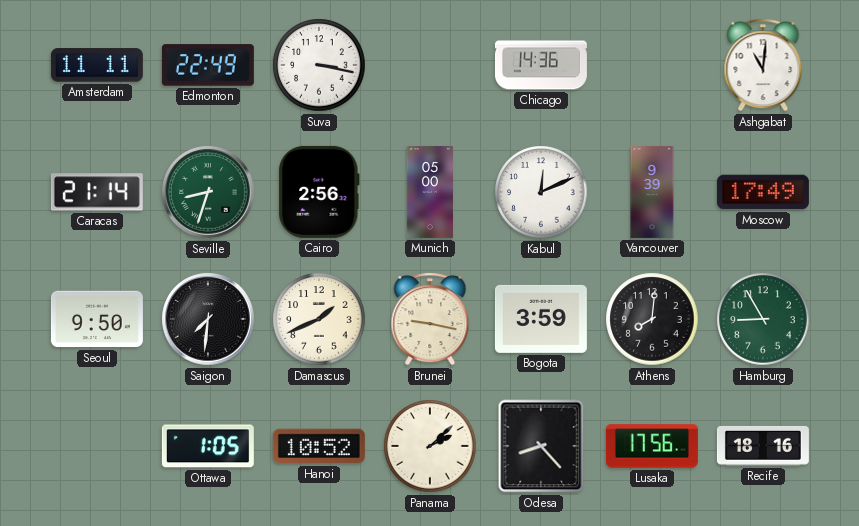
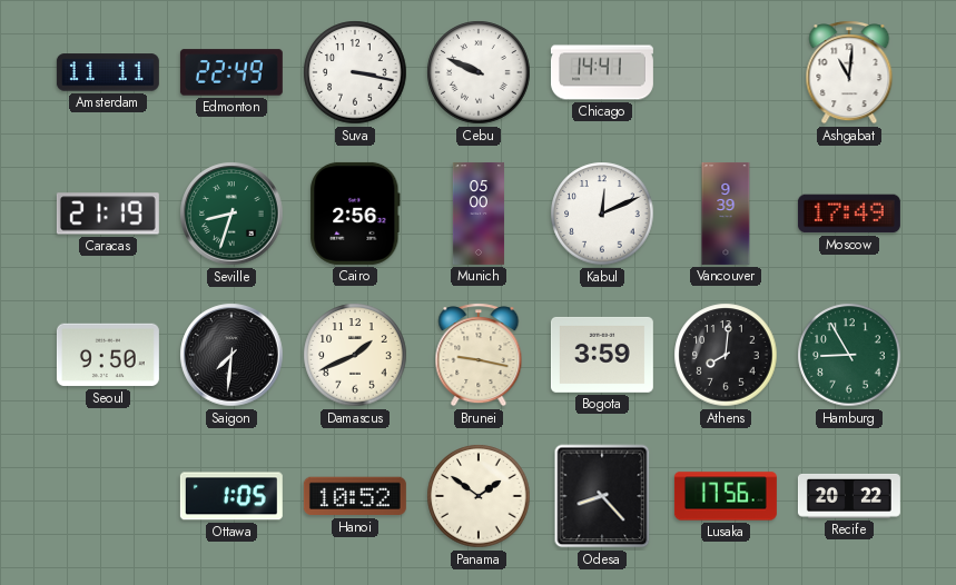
Cebu: none -> 9:49
Chicago: 14:36 -> 14:41
Caracas: 21:14 -> 21:19
Panama: 2:08 -> 1:51
Recife: 18:16 -> 20:22
